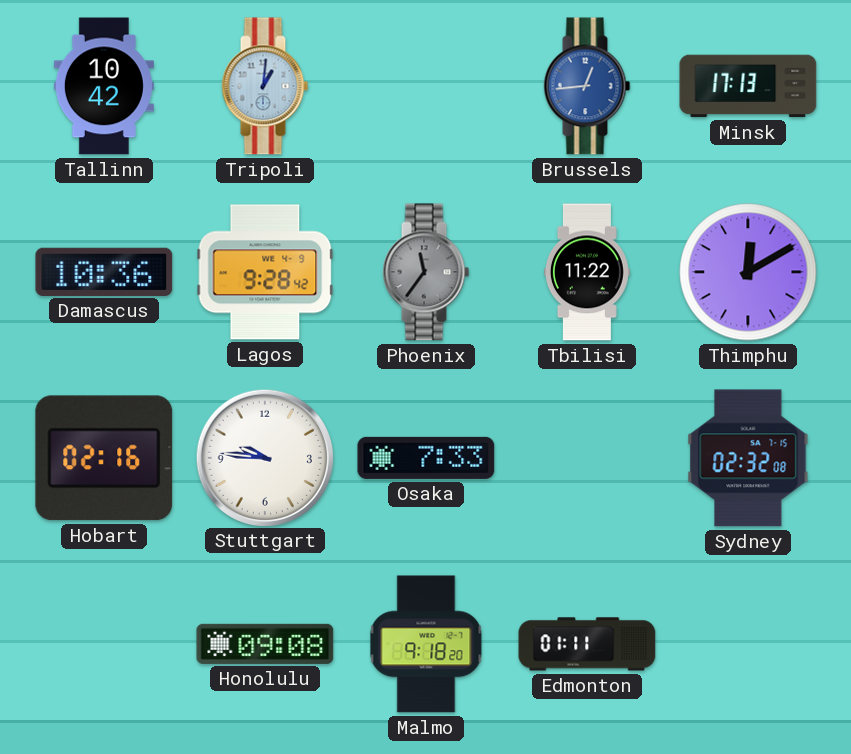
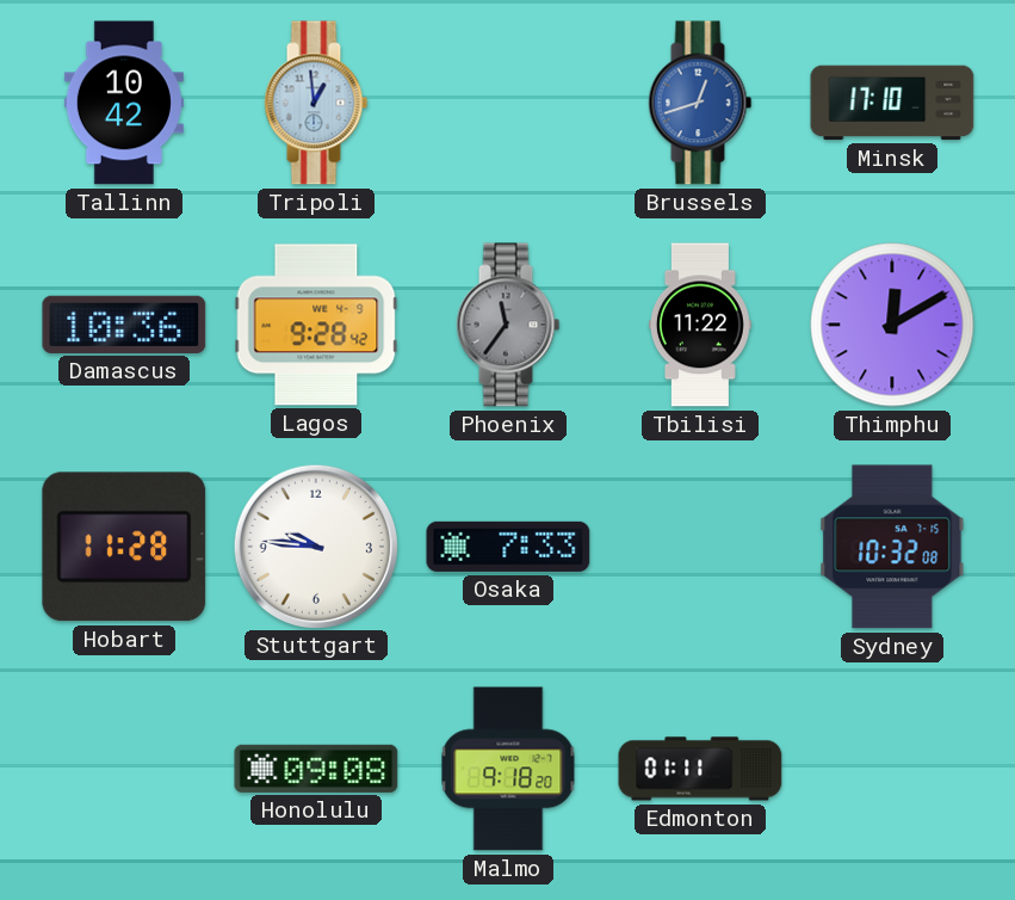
Tripoli: 1:01 -> 12:59
Brussels: 12:44 -> 12:42
Minsk: 17:13 -> 17:10
Hobart: 02:16 -> 11:28
Sydney: 02:32 -> 10:32
